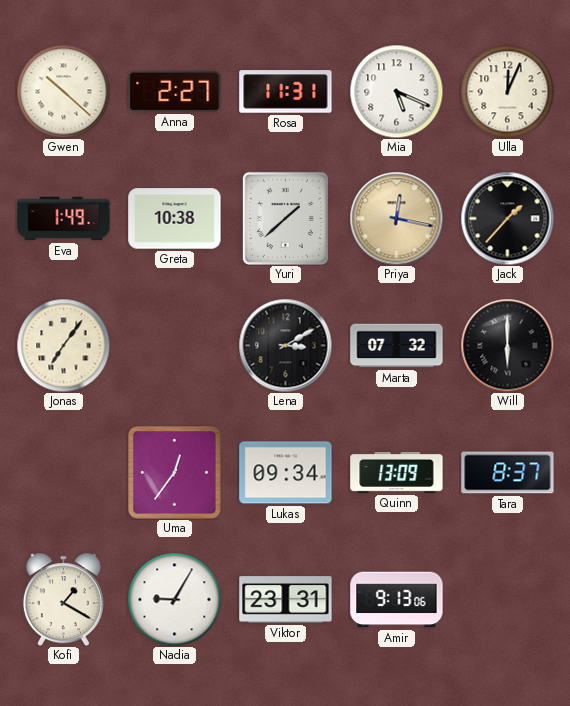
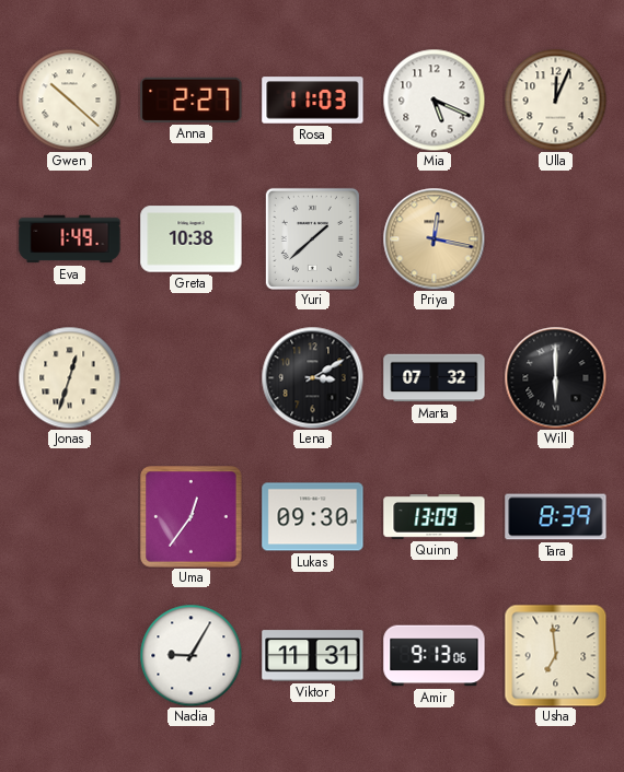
Rosa: 11:31 -> 11:03
Jack: 1:37 -> none
Jonas: 7:06 -> 12:33
Lukas: 09:34 -> 09:30
Tara: 8:37 -> 8:39
Kofi: 1:20 -> none
Viktor: 23:31 -> 11:31
Usha: none -> 6:59
